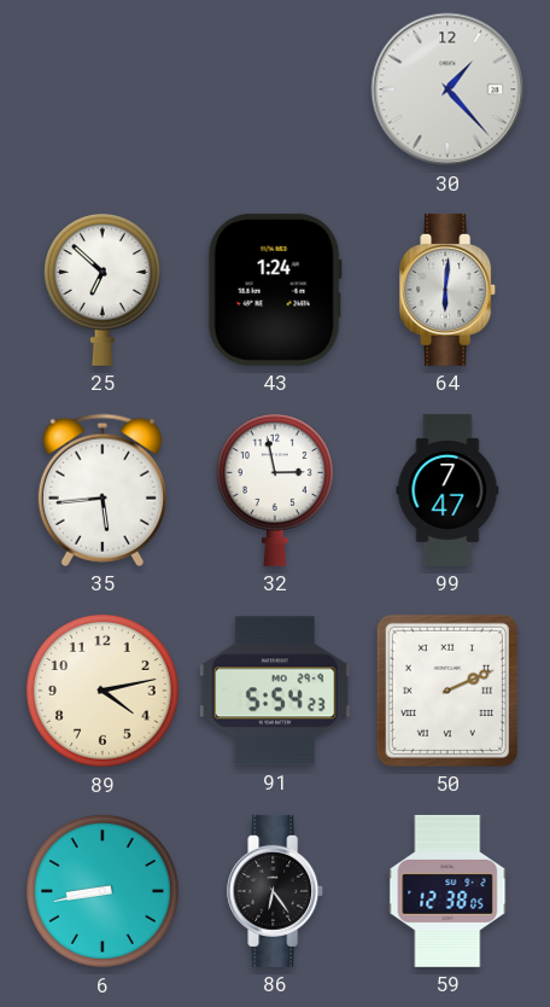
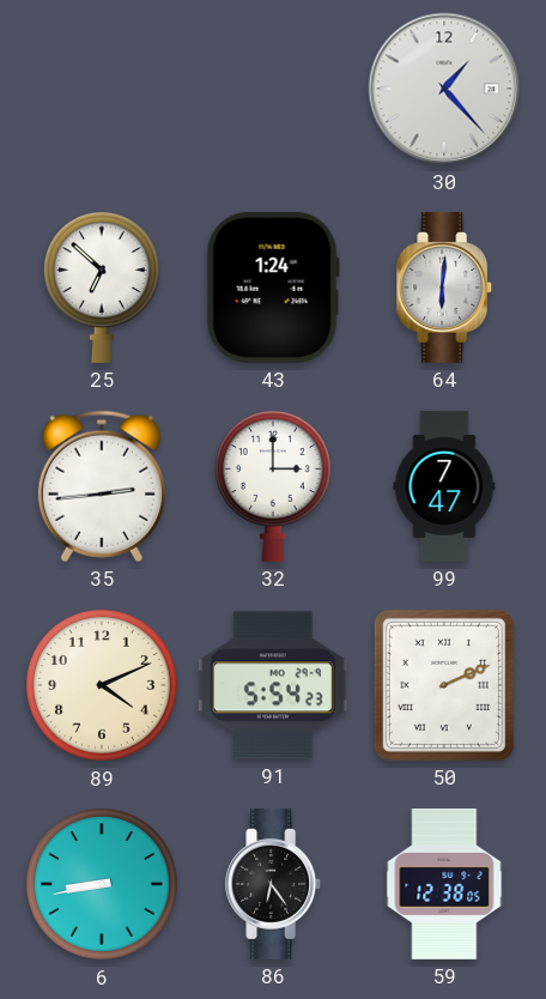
35: 5:44 -> 2:44
32: 2:58 -> 3:00
89: 4:13 -> 4:11
